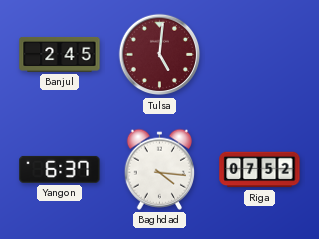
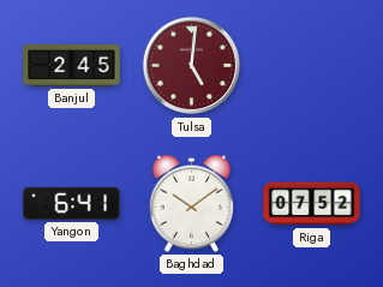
Yangon: 6:37 -> 6:41
Baghdad: 4:16 -> 10:09
